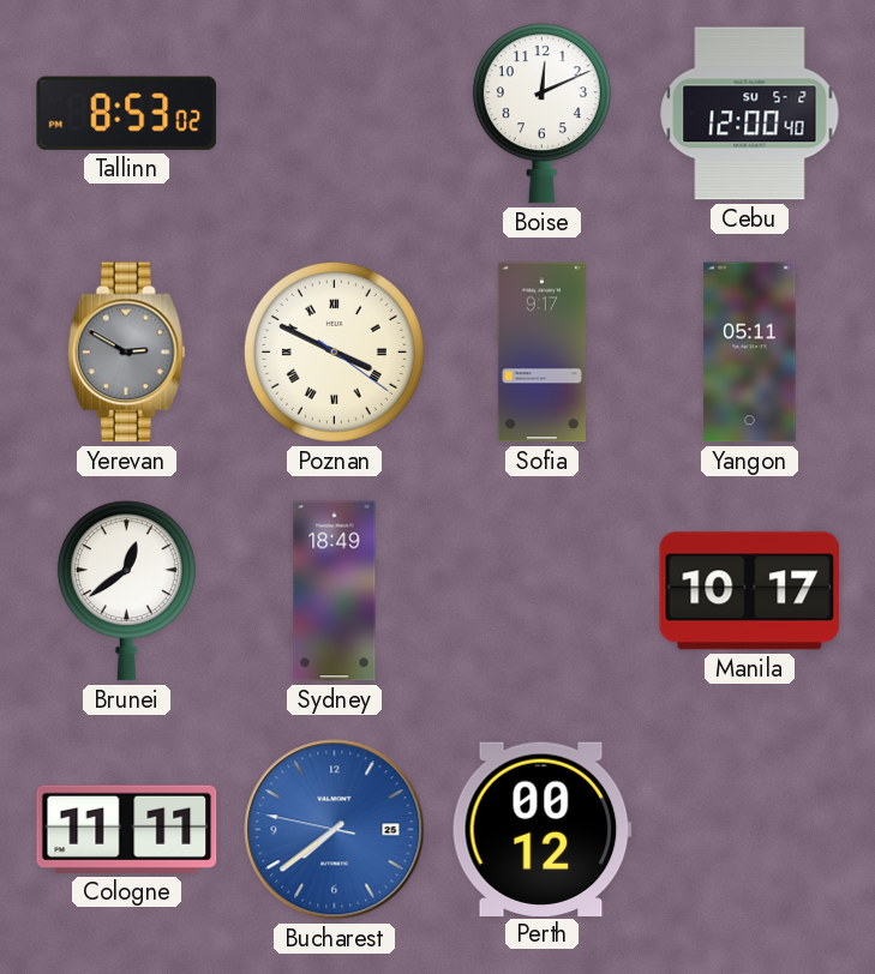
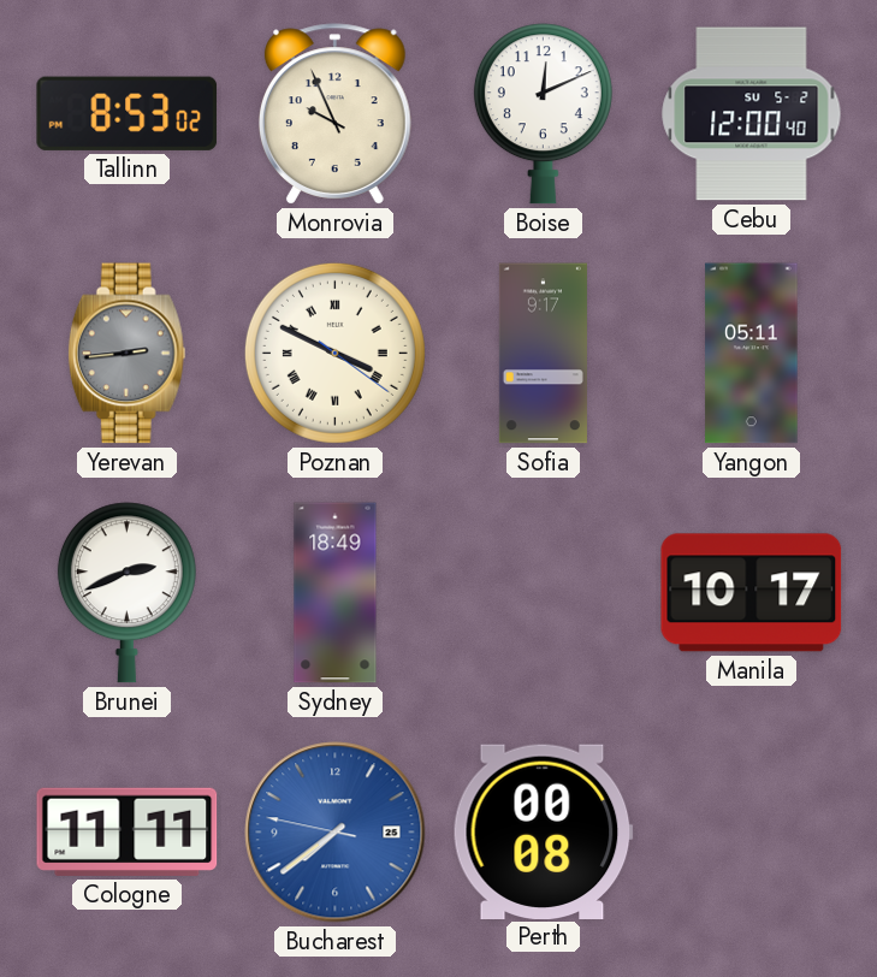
Monrovia: none -> 9:56
Yerevan: 2:50 -> 2:44
Brunei: 12:39 -> 2:41
Perth: 00:12 -> 00:08
